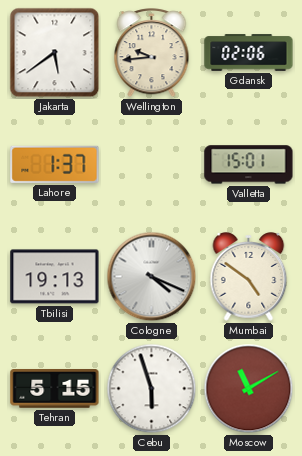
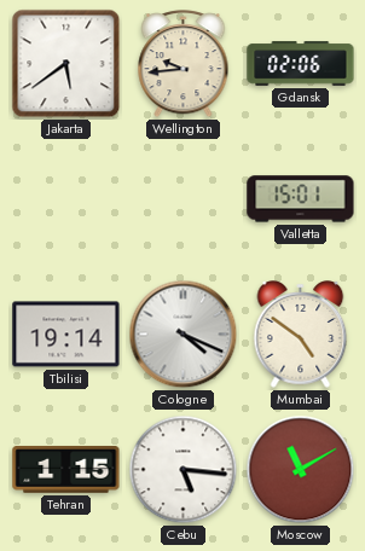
Lahore: 1:37 -> none
Tbilisi: 19:13 -> 19:14
Tehran: 5:15 -> 1:15
Cebu: 5:57 -> 5:16
